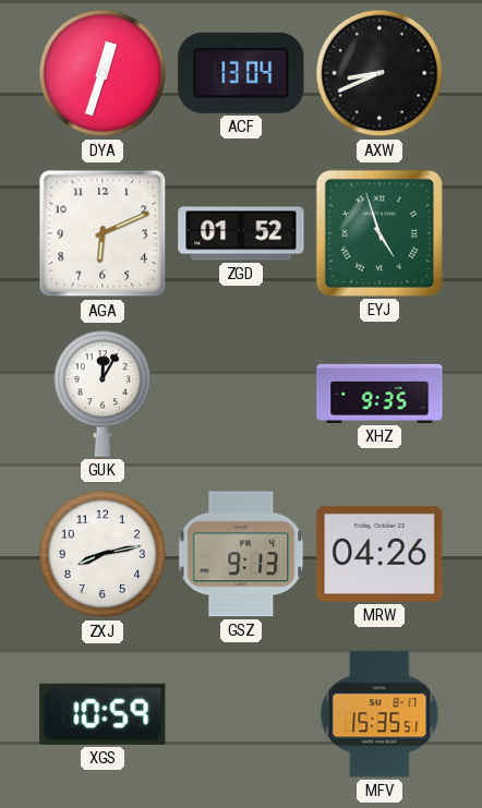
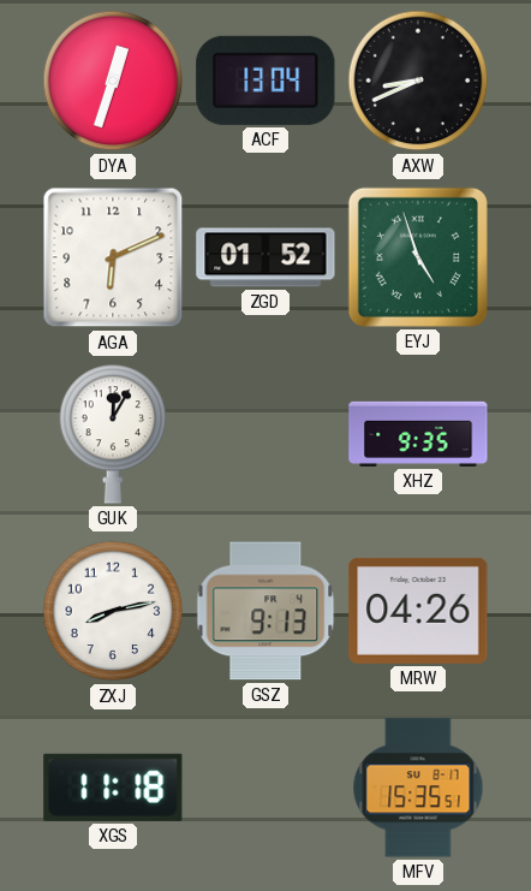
XGS: 10:59 -> 11:18
